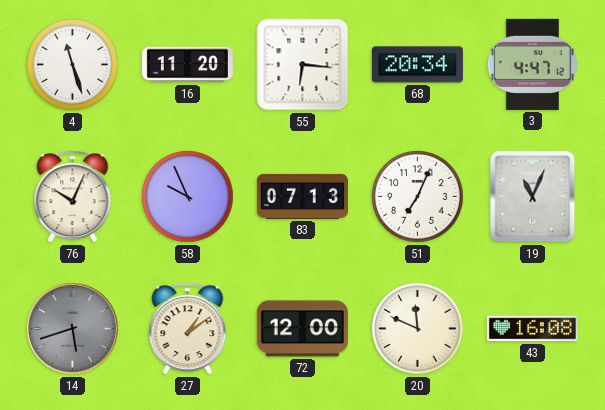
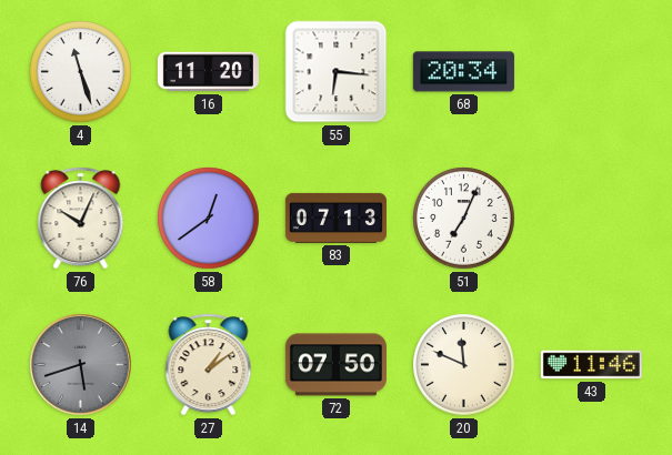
3: 4:47 -> none
58: 9:56 -> 12:39
19: 11:04 -> none
72: 12:00 -> 07:50
43: 16:08 -> 11:46
